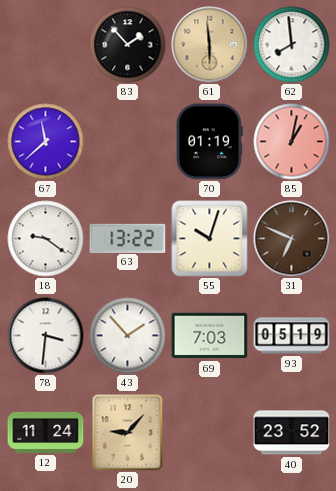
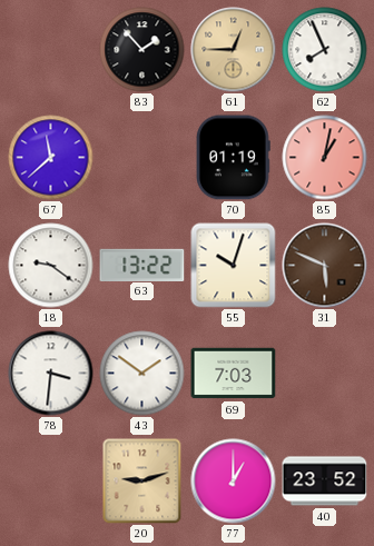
61: 5:59 -> 12:45
62: 7:59 -> 7:56
31: 6:49 -> 5:49
43: 1:53 -> 1:51
93: 05:19 -> none
12: 11:24 -> none
20: 9:07 -> 9:12
77: none -> 1:00
